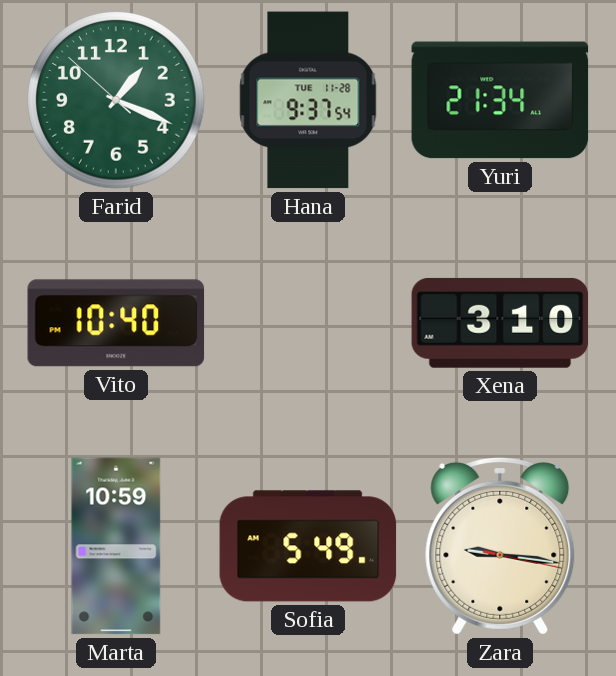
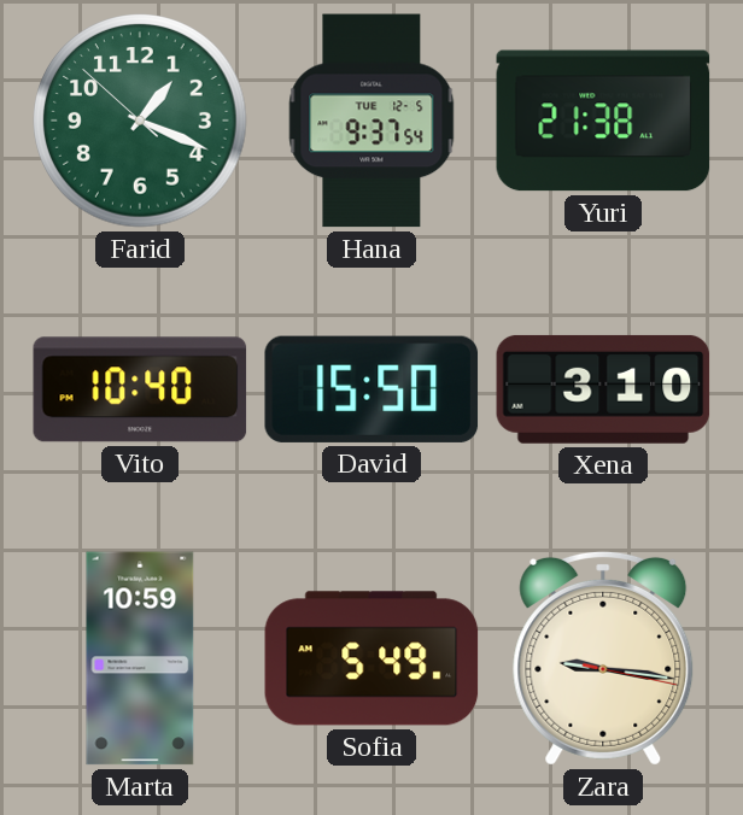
Hana date: TUE 11-28 -> TUE 12-5
Yuri: 21:34 -> 21:38
David: none -> 15:50
